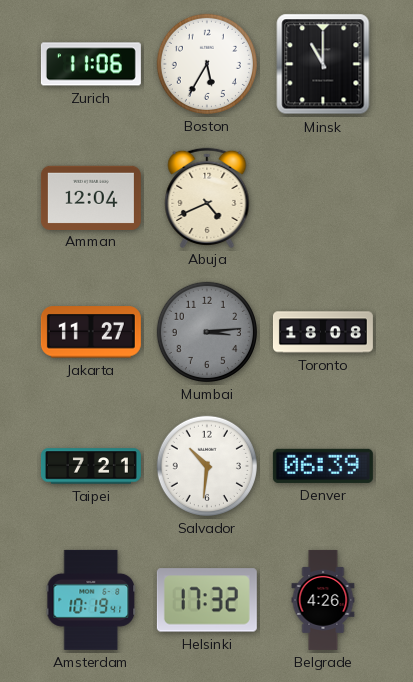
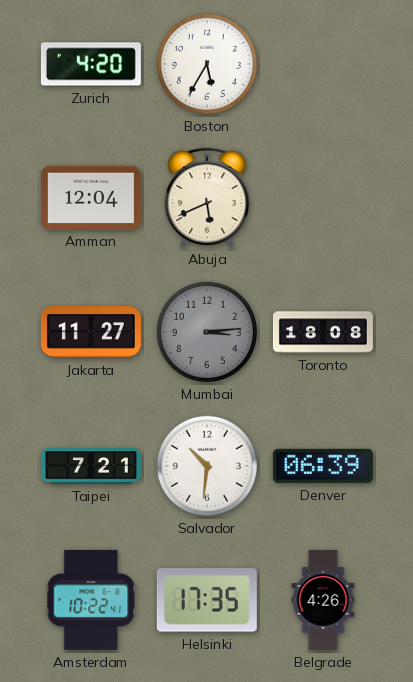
Zurich: 11:06 -> 4:20
Minsk: 11:00 -> none
Abuja: 4:41 -> 5:41
Amsterdam: 10:19 -> 10:22
Helsinki: 17:32 -> 17:35
